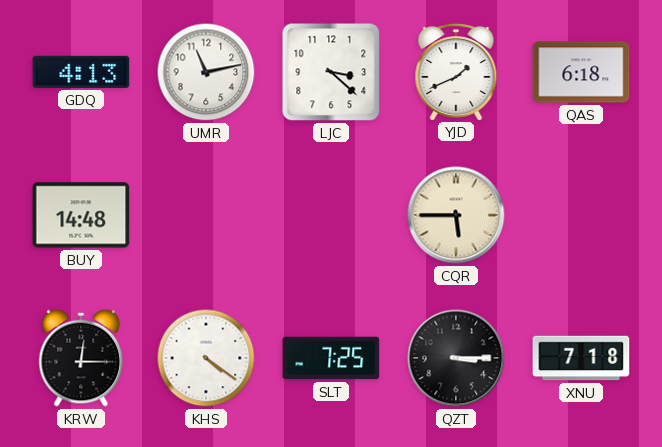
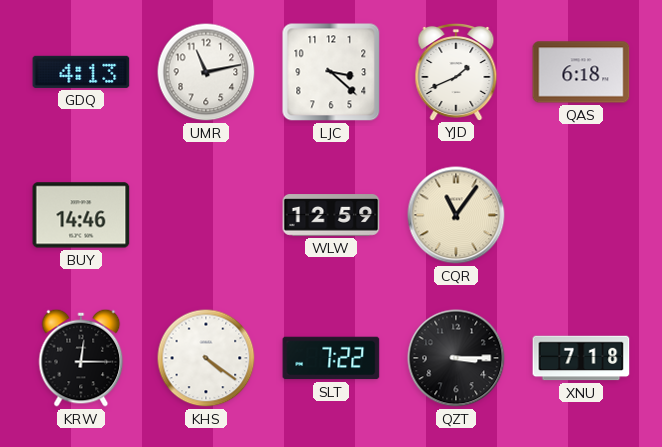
BUY: 14:48 -> 14:46
WLW: none -> 12:59
CQR: 5:45 -> 11:06
SLT: 7:25 -> 7:22
